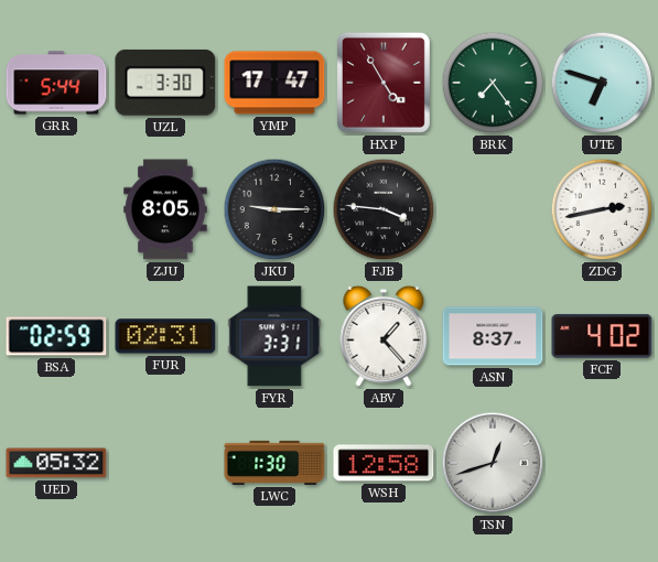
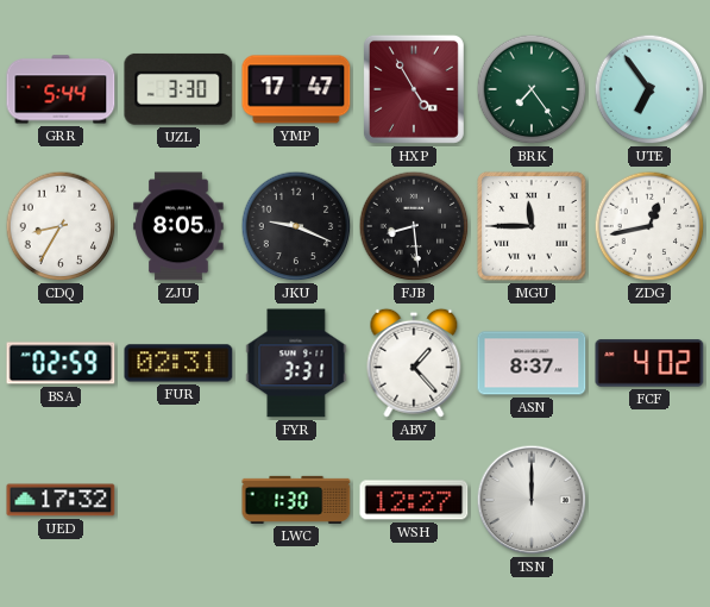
UTE: 6:48 -> 6:54
CDQ: none -> 8:35
JKU: 9:15 -> 9:19
FJB: 3:46 -> 8:29
MGU: none -> 11:45
ZDG: 2:43 -> 12:43
UED: 05:32 -> 17:32
WSH: 12:58 -> 12:27
TSN: 12:42 -> 12:00
